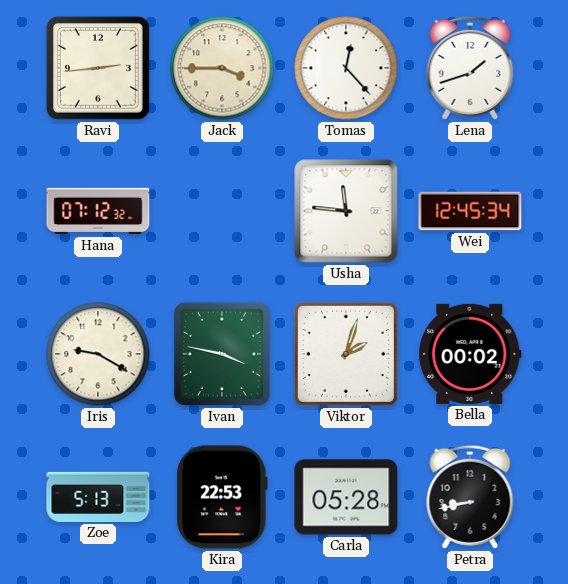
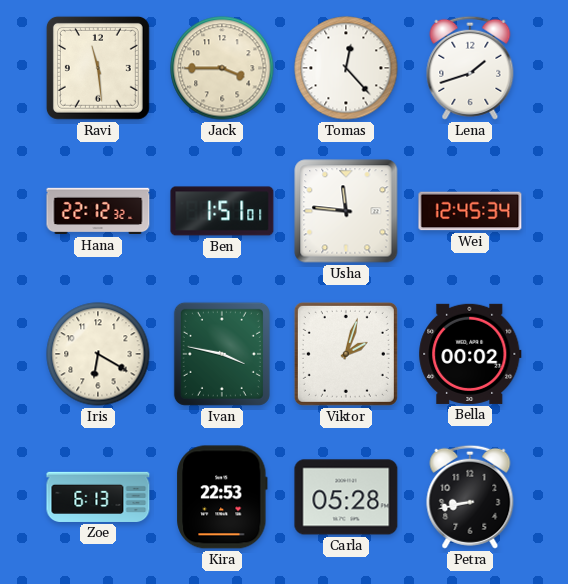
Ravi: 2:44 -> 11:29
Hana: 07:12 -> 22:12
Ben: none -> 1:51
Iris: 9:20 -> 6:20
Zoe: 5:13 -> 6:13
